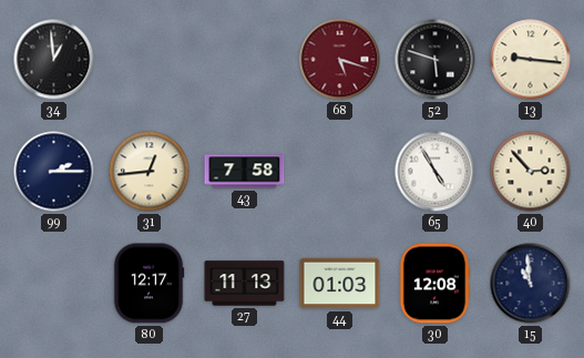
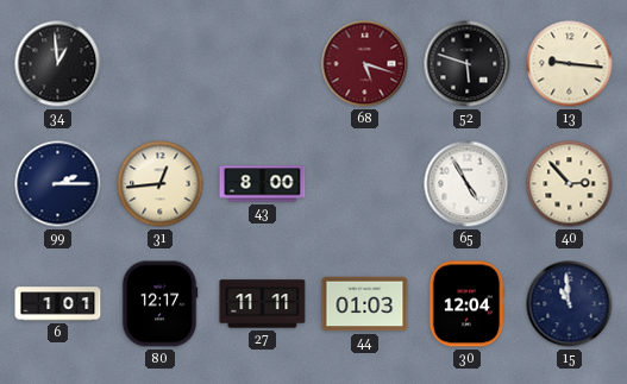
43: 7:58 -> 8:00
6: none -> 1:01
27: 11:13 -> 11:11
30: 12:08 -> 12:04
